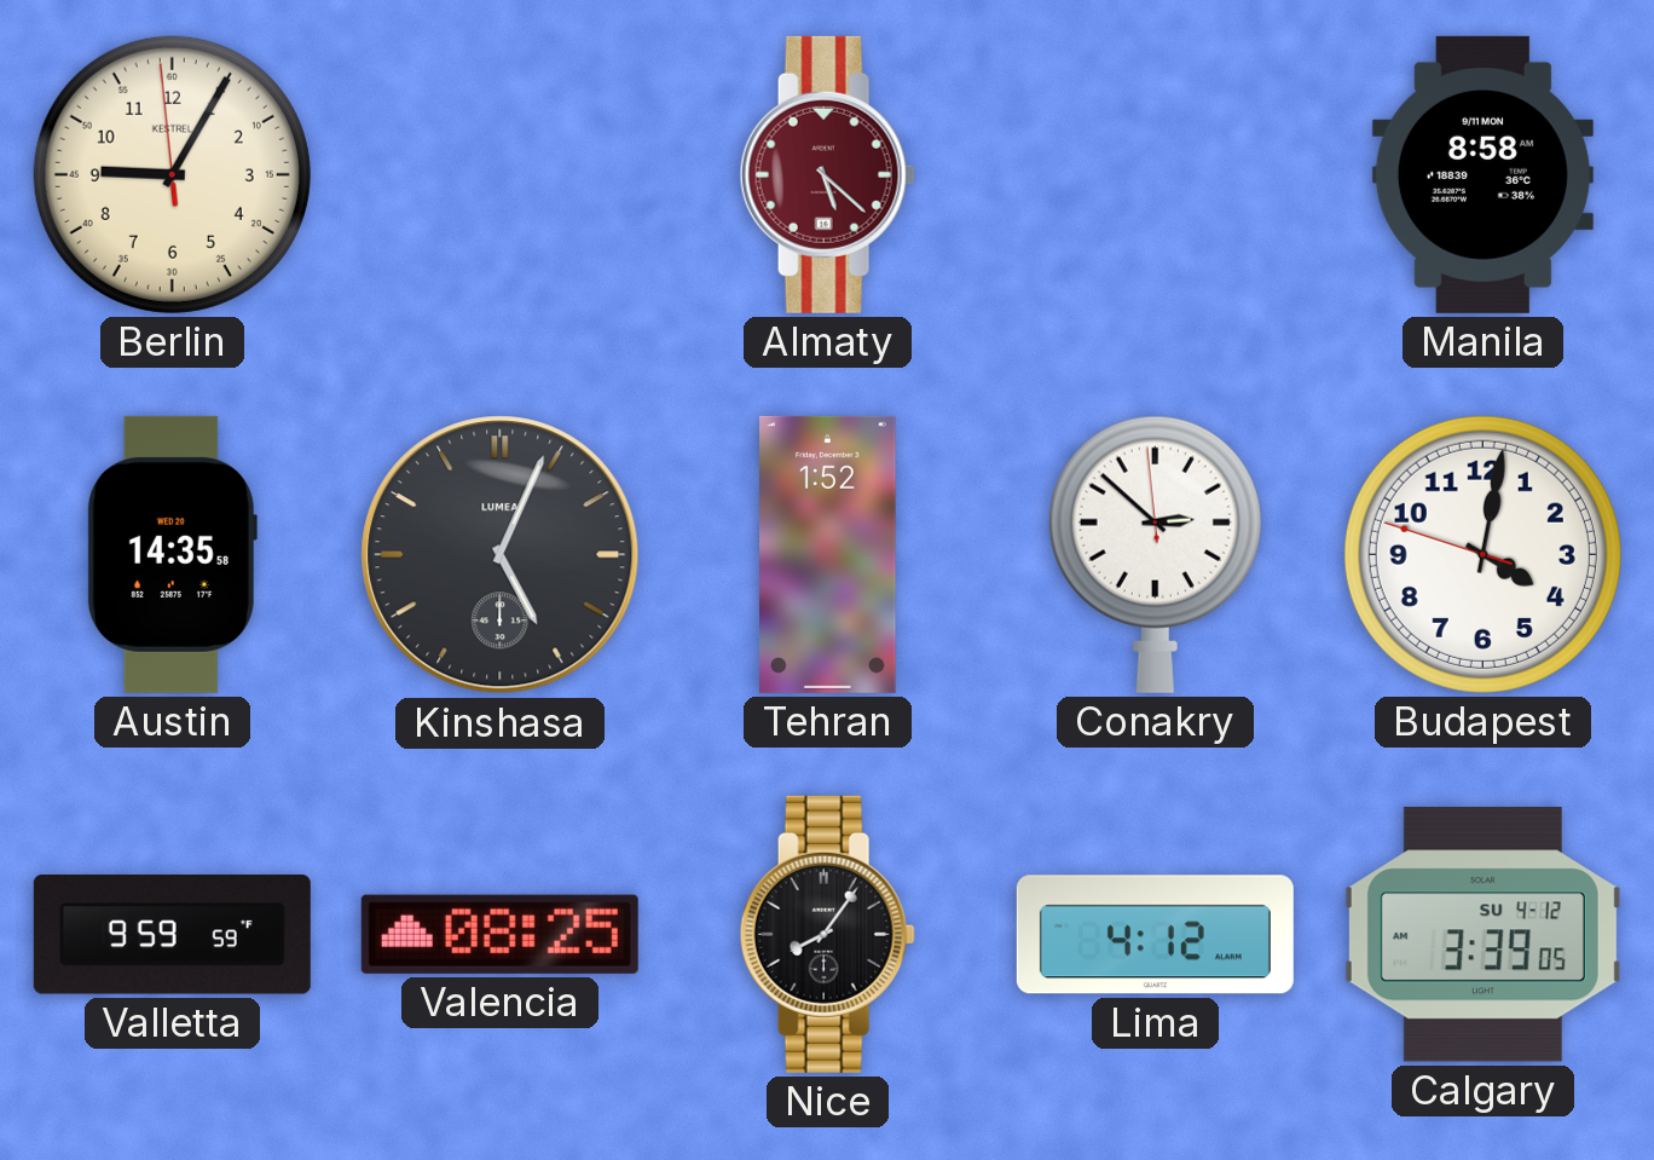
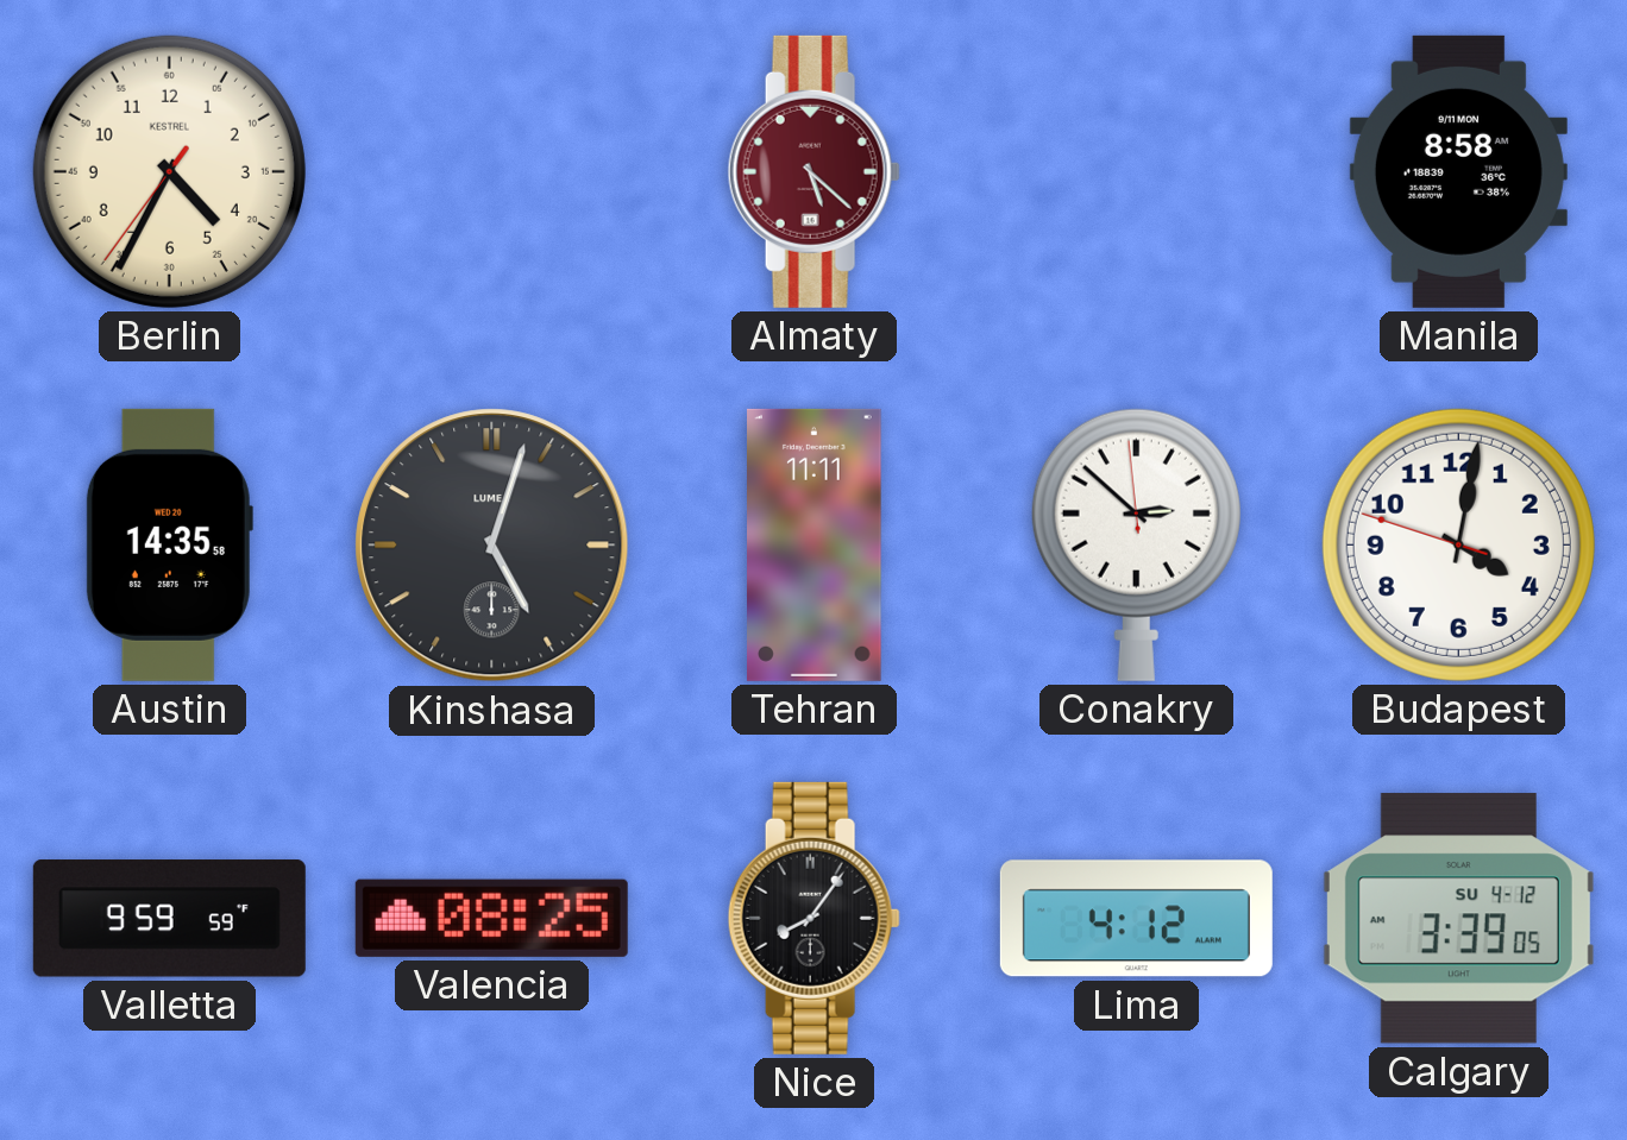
Berlin: 9:04 -> 4:34
Kinshasa: 5:04 -> 5:03
Tehran: 1:52 -> 11:11
